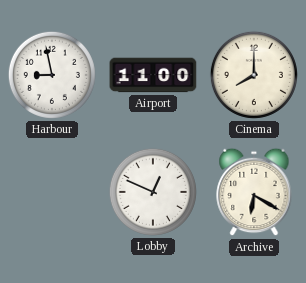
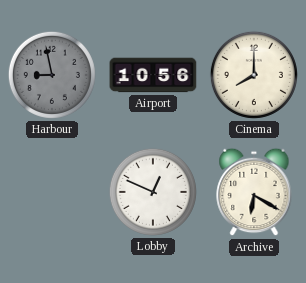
Harbour dial: white -> grey
Airport: 11:00 -> 10:56
